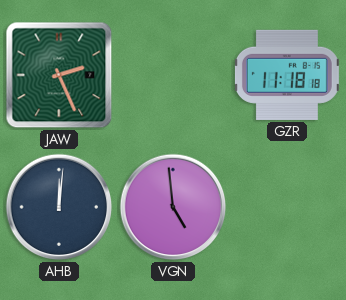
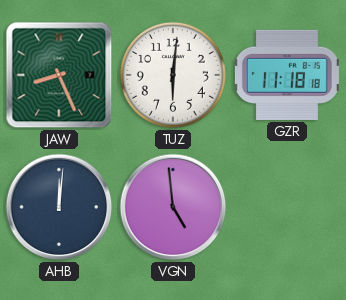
JAW: 2:26 -> 8:26
TUZ: none -> 6:01
